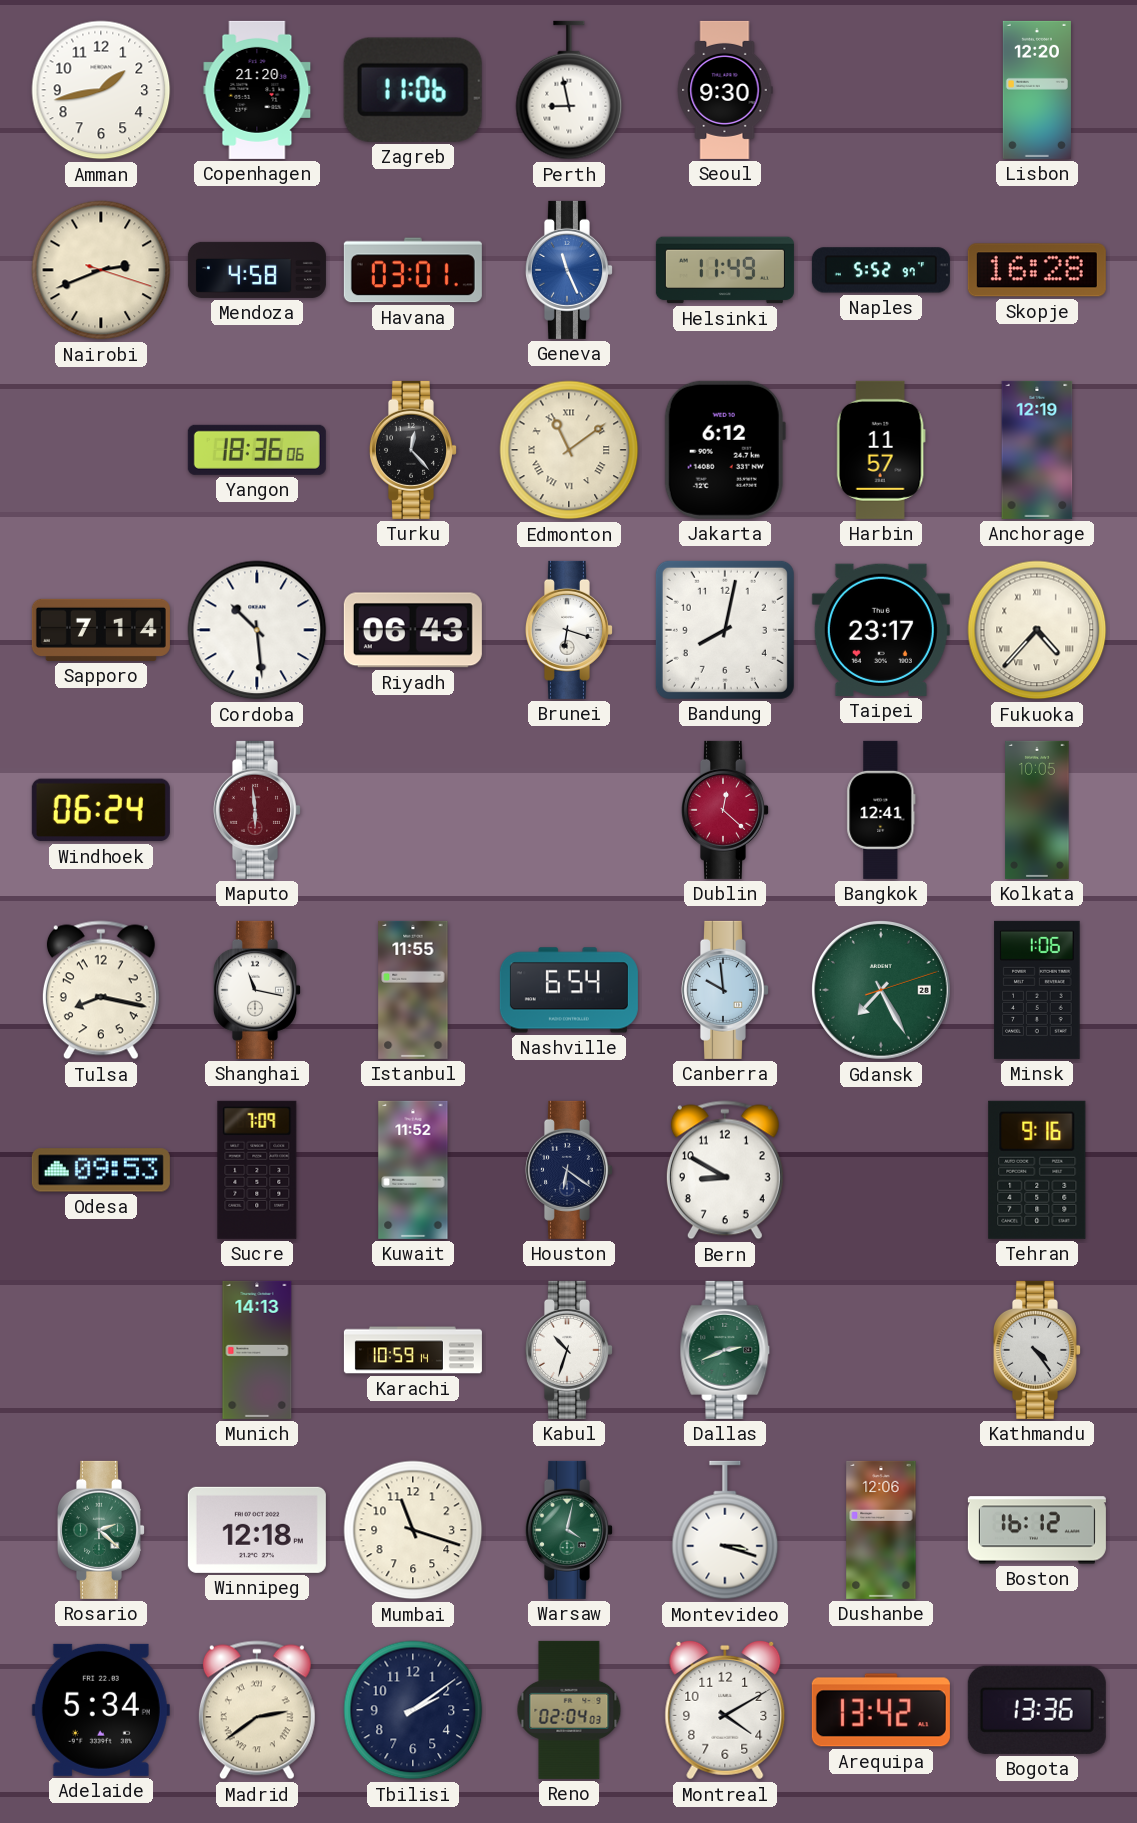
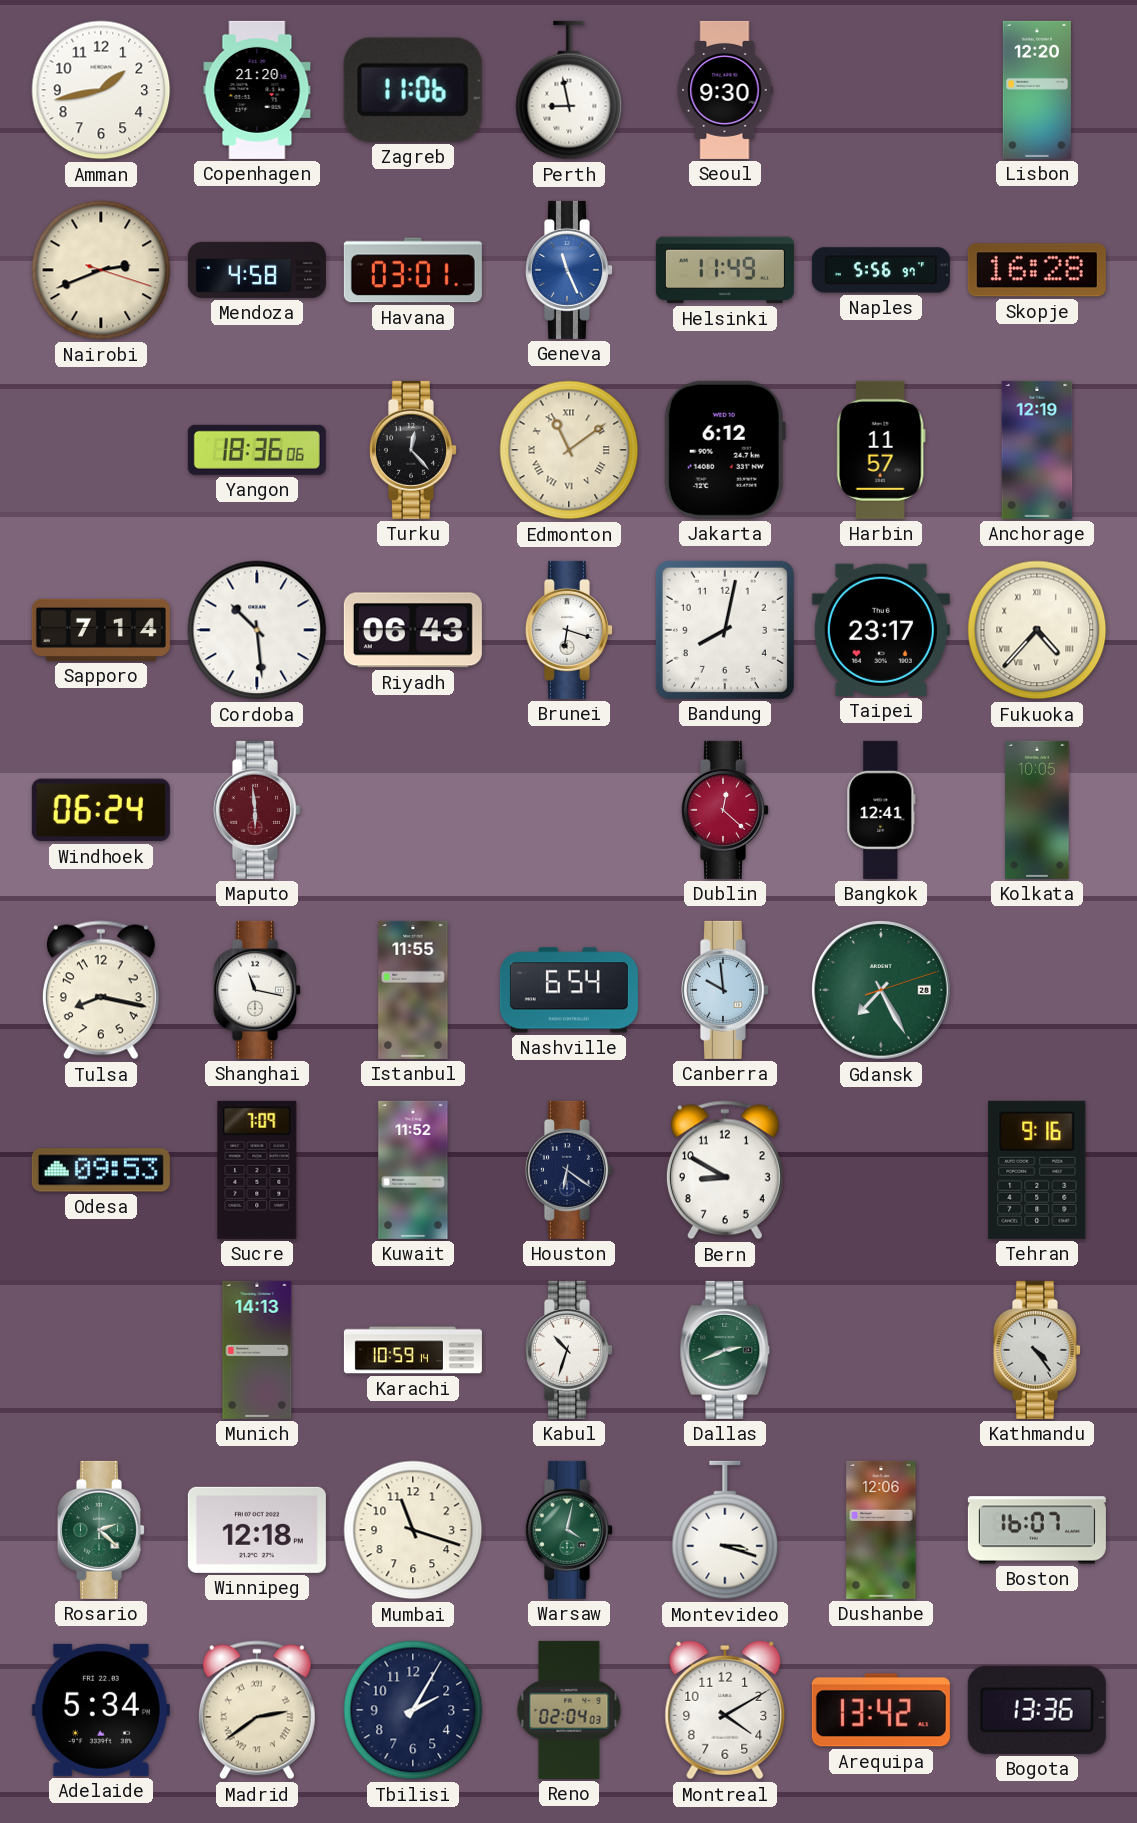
Naples: 5:52 -> 5:56
Minsk: 1:06 -> none
Boston: 16:12 -> 16:07
Tbilisi: 2:09 -> 2:05
